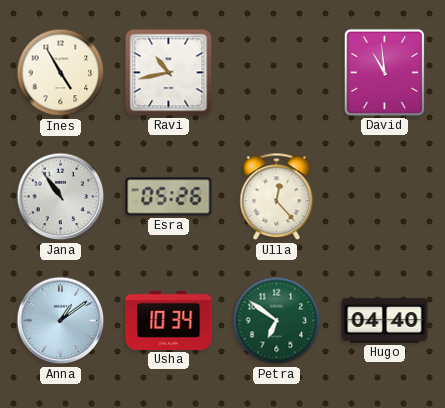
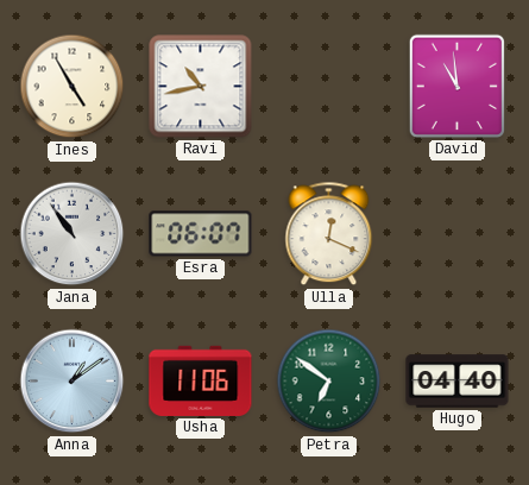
Esra: 05:26 -> 06:07
Ulla: 12:23 -> 12:19
Usha: 10:34 -> 11:06
